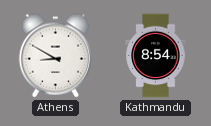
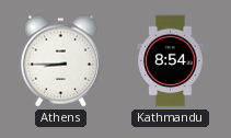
Athens: 8:50 -> 8:45
